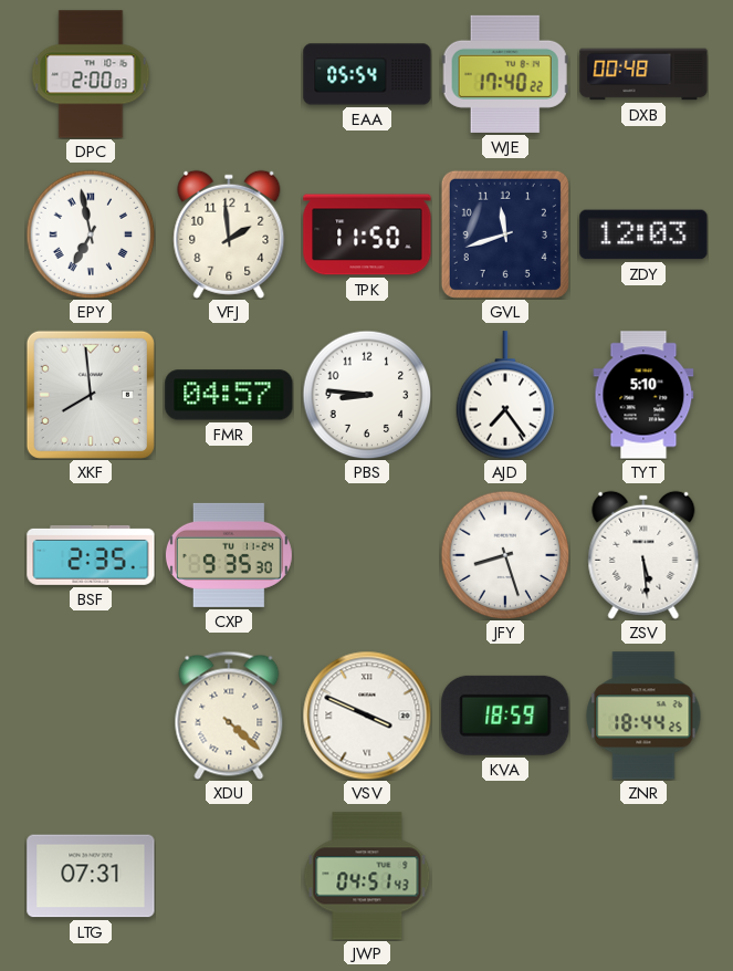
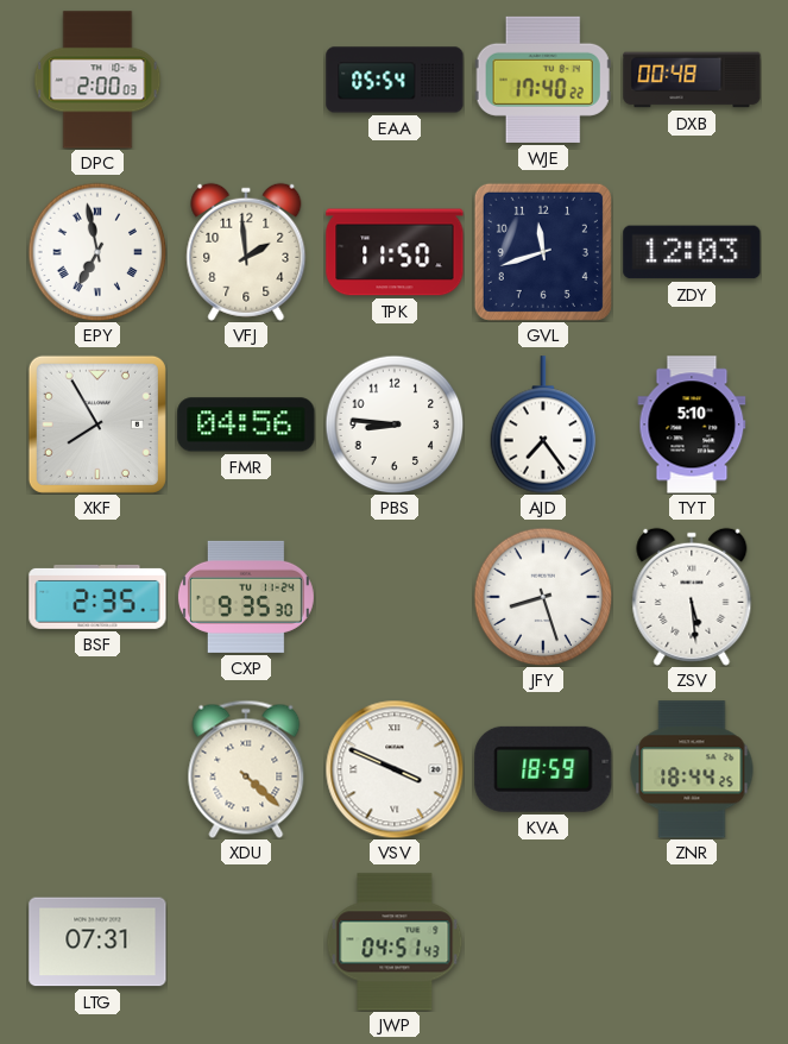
XKF: 7:59 -> 7:55
FMR: 04:57 -> 04:56
